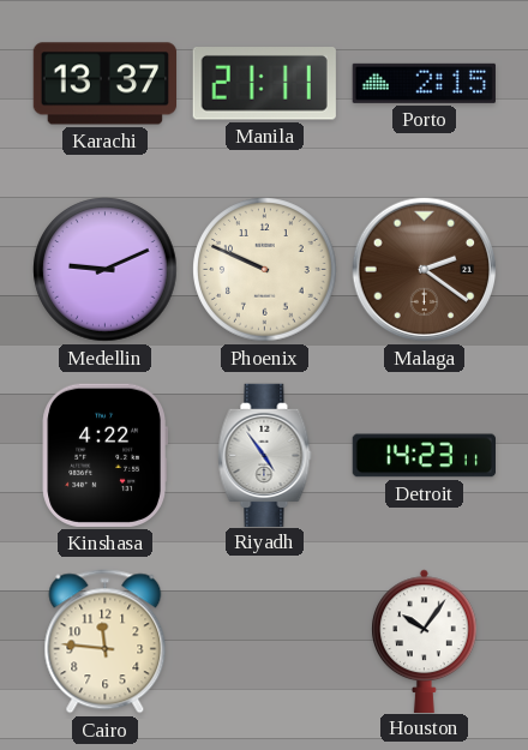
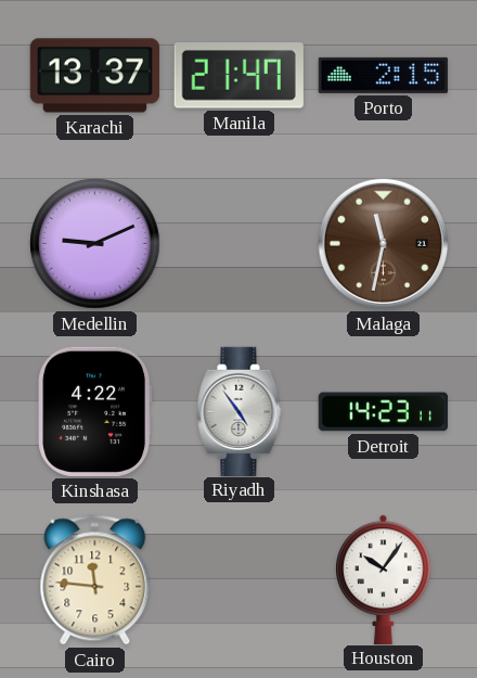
Manila: 21:11 -> 21:47
Phoenix: 9:49 -> none
Malaga: 2:21 -> 11:32
